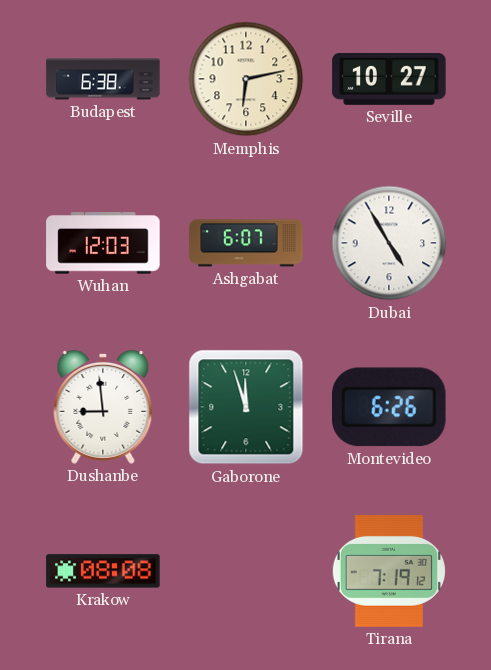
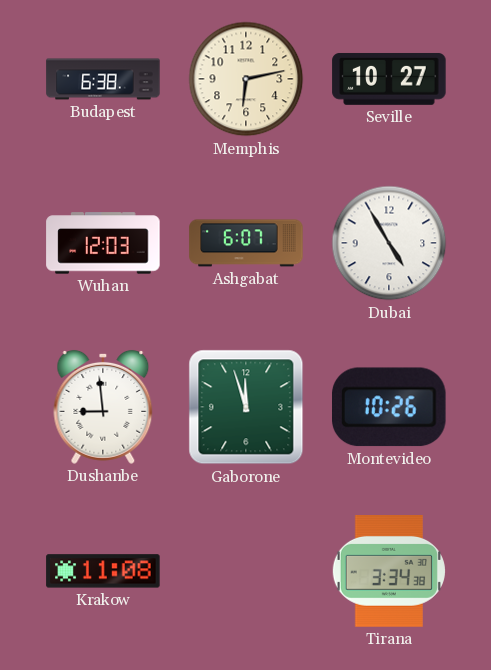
Montevideo: 6:26 -> 10:26
Krakow: 08:08 -> 11:08
Tirana: 7:19 -> 3:34
